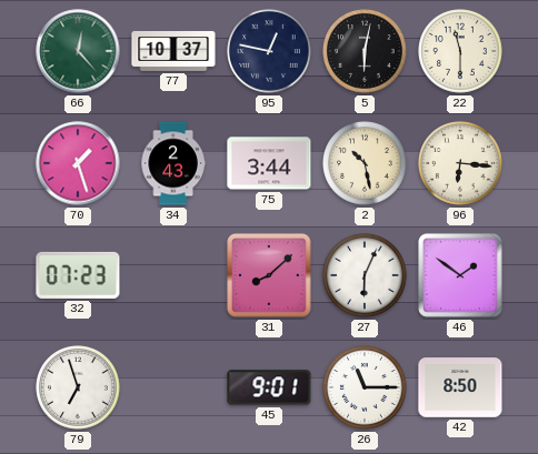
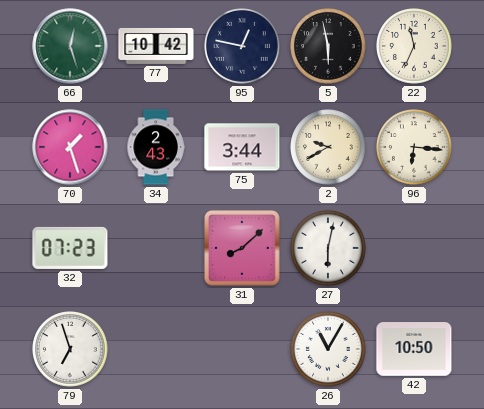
66: 12:23 -> 12:27
77: 10:37 -> 10:42
5: 6:02 -> 5:58
22: 11:30 -> 11:34
2: 10:28 -> 9:40
27: 6:04 -> 6:02
46: 1:51 -> none
45: 9:01 -> none
26: 11:15 -> 11:05
42: 8:50 -> 10:50
